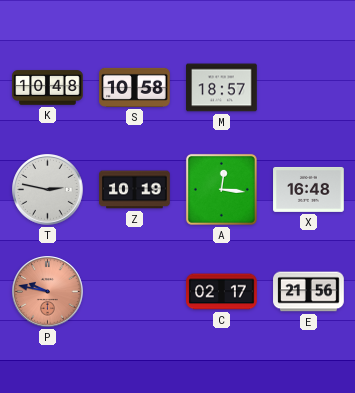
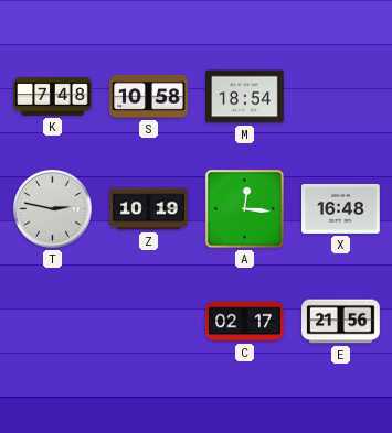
K: 10:48 -> 7:48
M: 18:57 -> 18:54
P: 9:47 -> none
